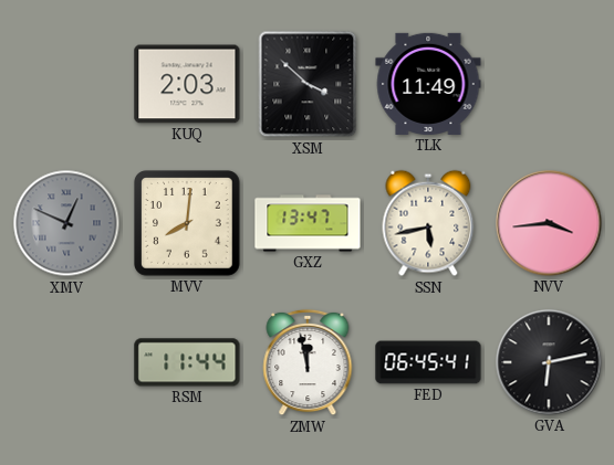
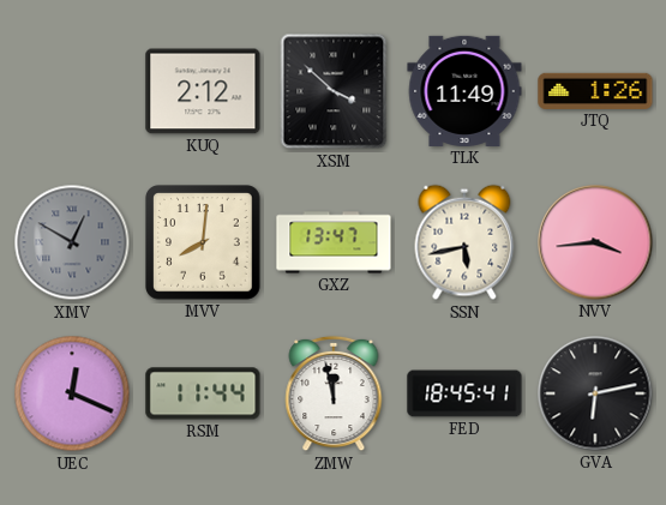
KUQ: 2:03 -> 2:12
JTQ: none -> 1:26
XMV: 12:49 -> 12:50
UEC: none -> 12:19
FED: 06:45 -> 18:45
